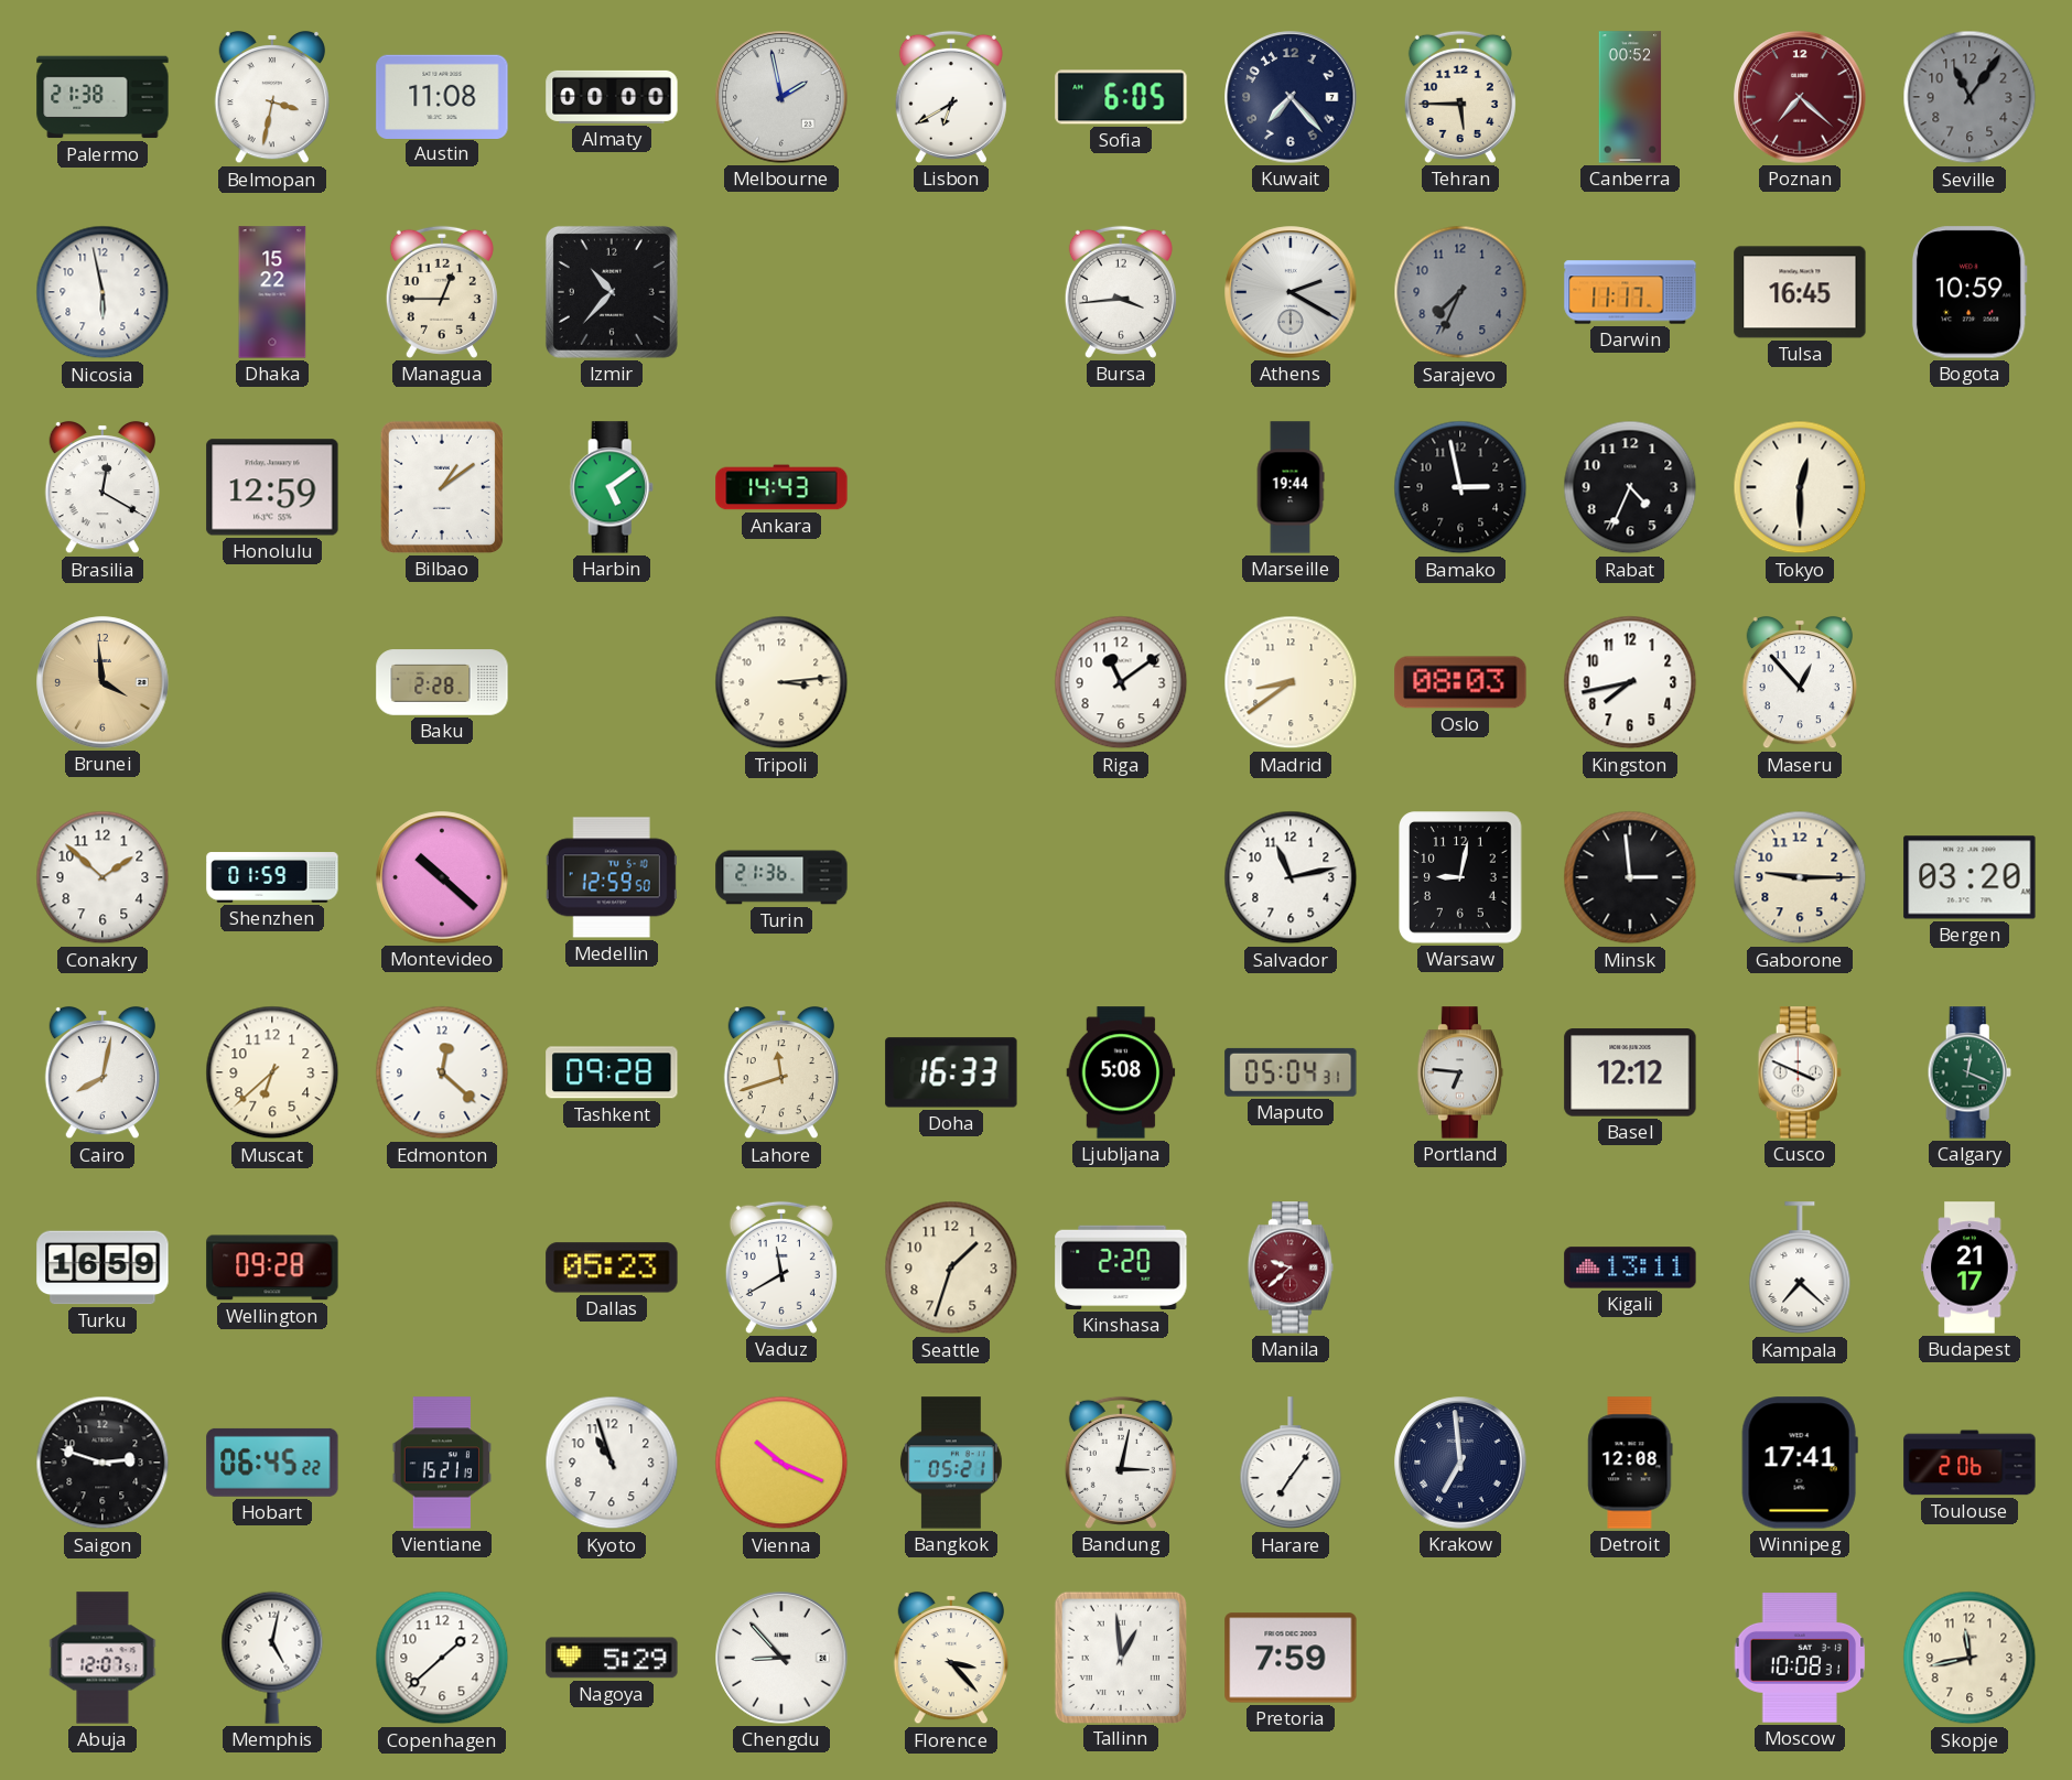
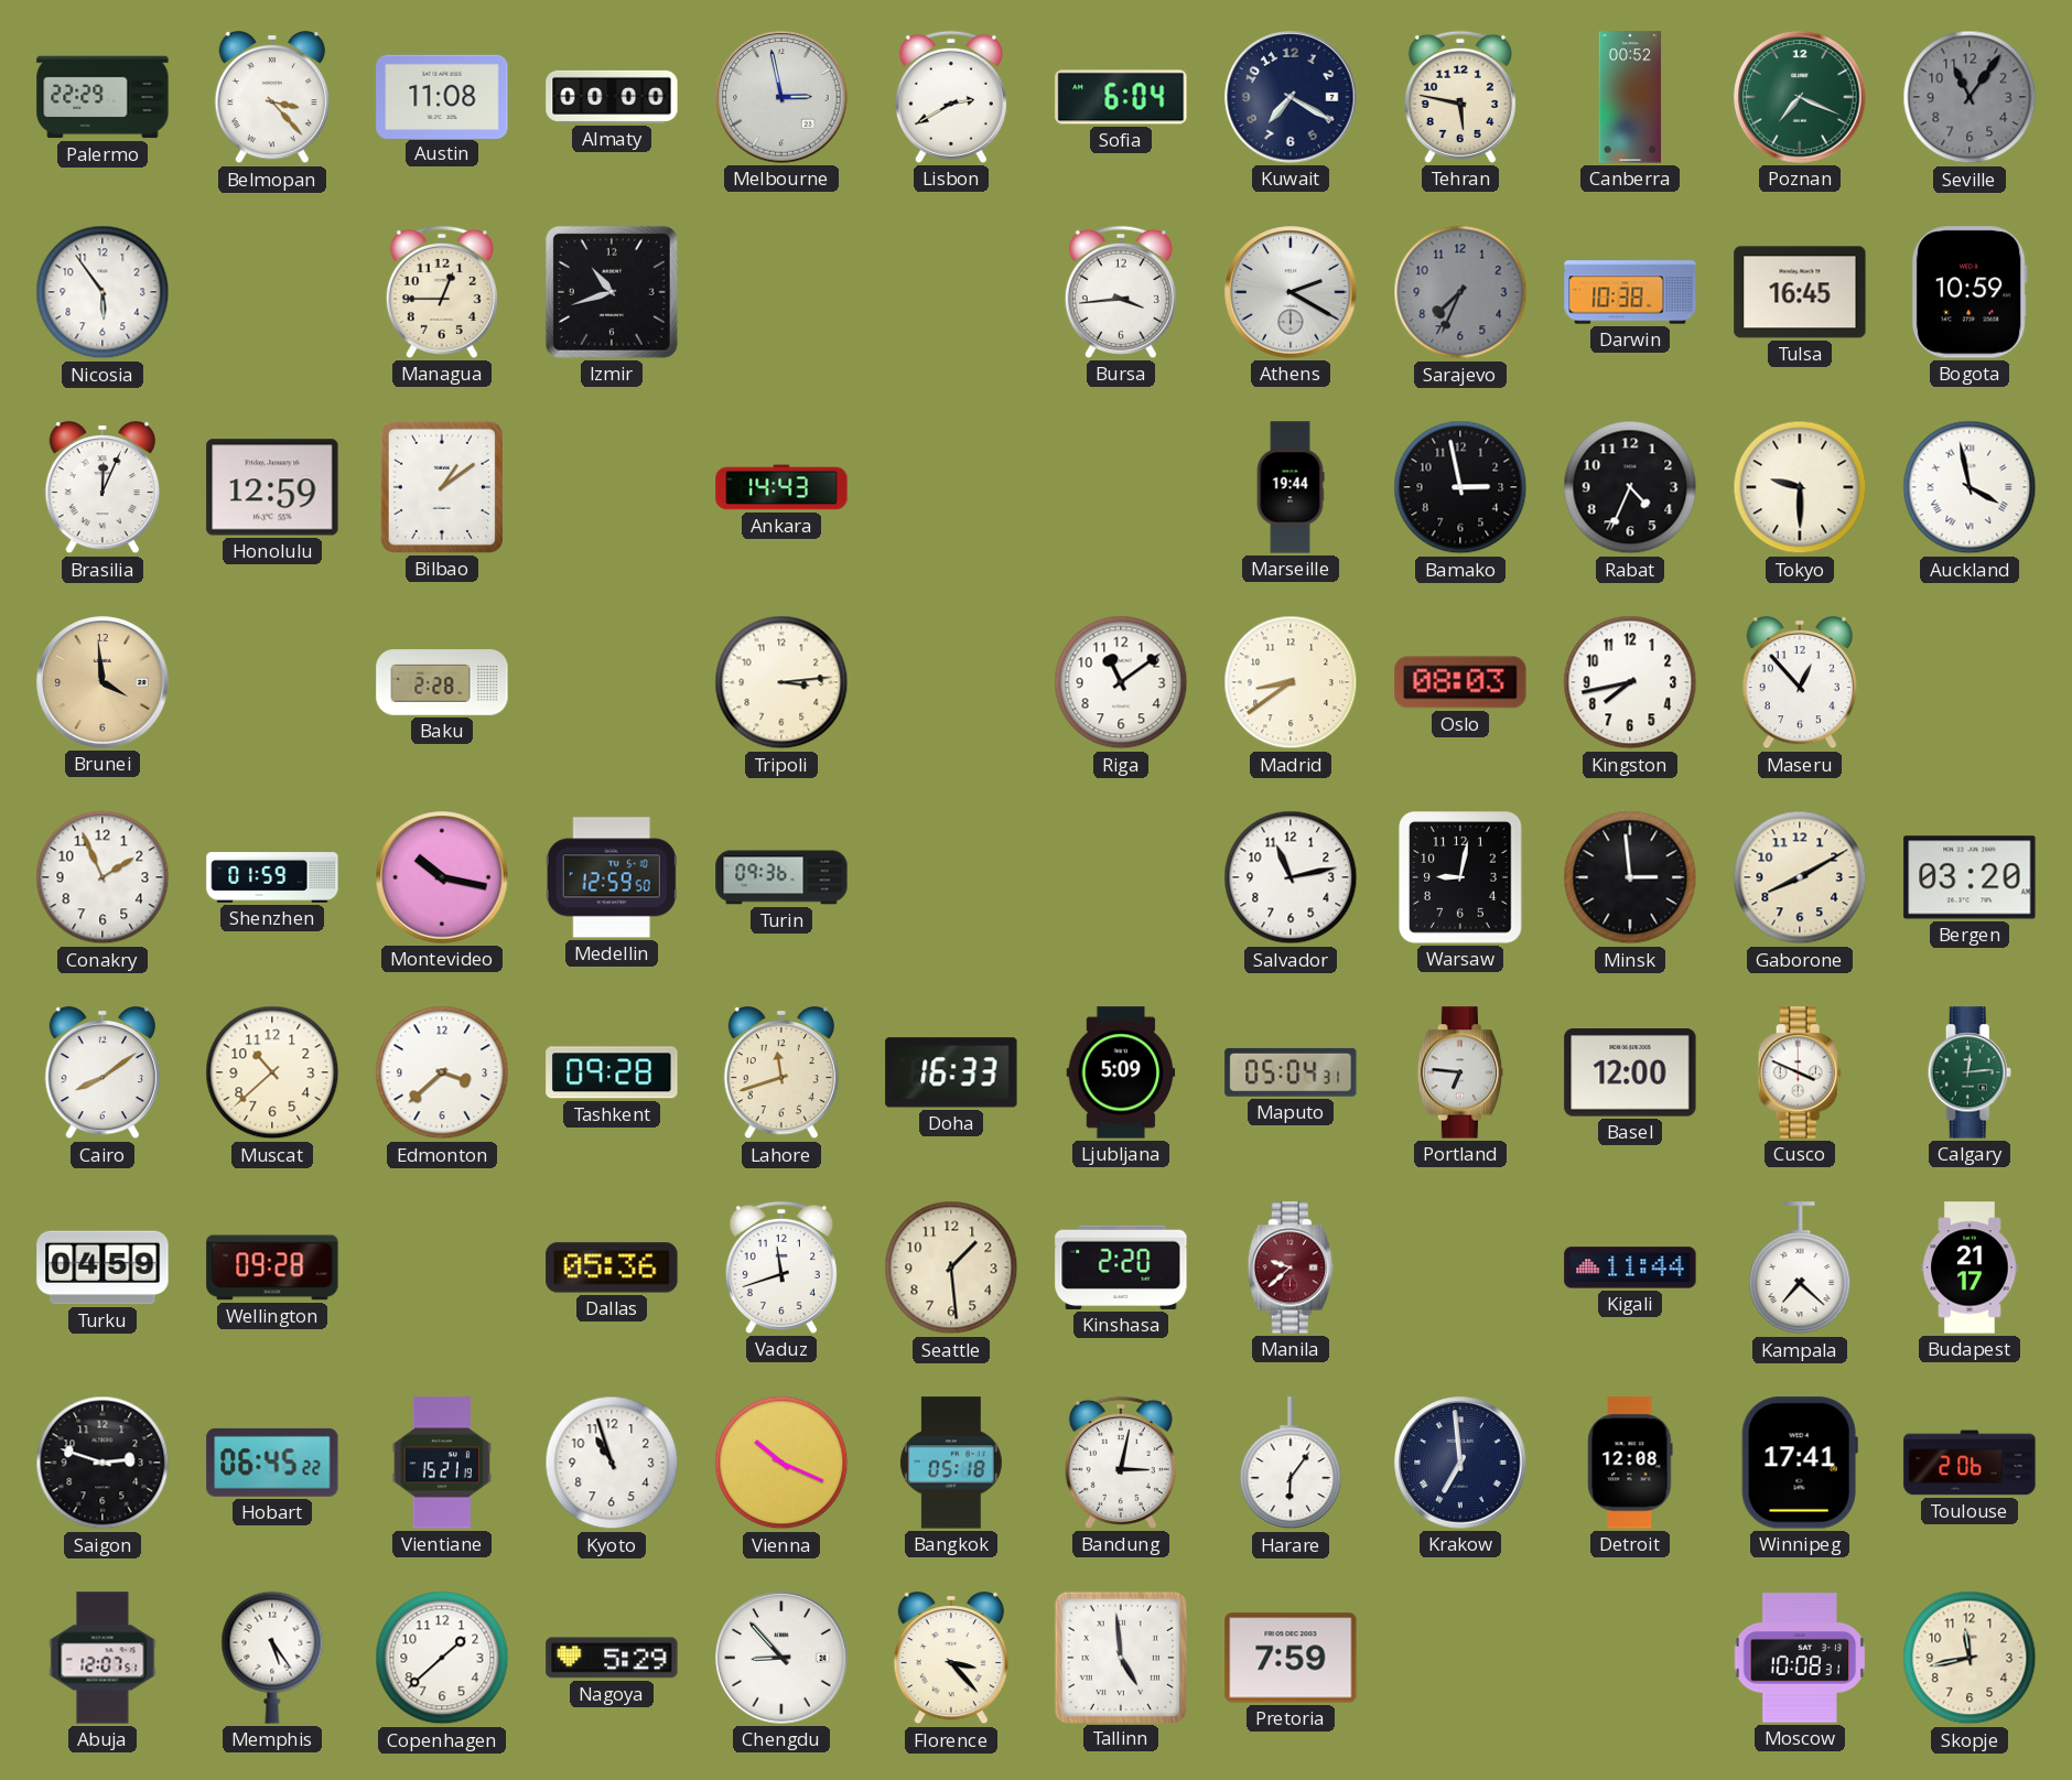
Palermo: 21:38 -> 22:29
Belmopan: 3:32 -> 3:23
Melbourne: 1:58 -> 2:58
Lisbon: 6:40 -> 2:40
Sofia: 6:05 -> 6:04
Kuwait: 7:23 -> 7:20
Tehran: 5:45 -> 5:47
Poznan: 7:22 -> 7:19
Poznan dial: burgundy -> green
Nicosia: 5:58 -> 5:54
Dhaka: 15:22 -> none
Izmir: 10:37 -> 10:42
Darwin: 11:17 -> 10:38
Brasilia: 12:20 -> 12:04
Harbin: 5:09 -> none
Tokyo: 12:30 -> 9:30
Auckland: none -> 3:58
Conakry: 1:52 -> 1:56
Montevideo: 10:22 -> 10:17
Turin: 21:36 -> 09:36
Gaborone: 9:15 -> 8:10
Cairo: 8:02 -> 8:09
Muscat: 6:38 -> 10:38
Edmonton: 12:22 -> 3:38
Ljubljana: 5:08 -> 5:09
Basel: 12:12 -> 12:00
Calgary: 12:19 -> 12:14
Turku: 16:59 -> 04:59
Dallas: 05:23 -> 05:36
Vaduz: 11:40 -> 11:42
Seattle: 1:33 -> 1:29
Kigali: 13:11 -> 11:44
Bangkok: 05:21 -> 05:18
Harare: 7:06 -> 6:06
Memphis: 5:02 -> 5:24
Tallinn: 12:59 -> 4:59
